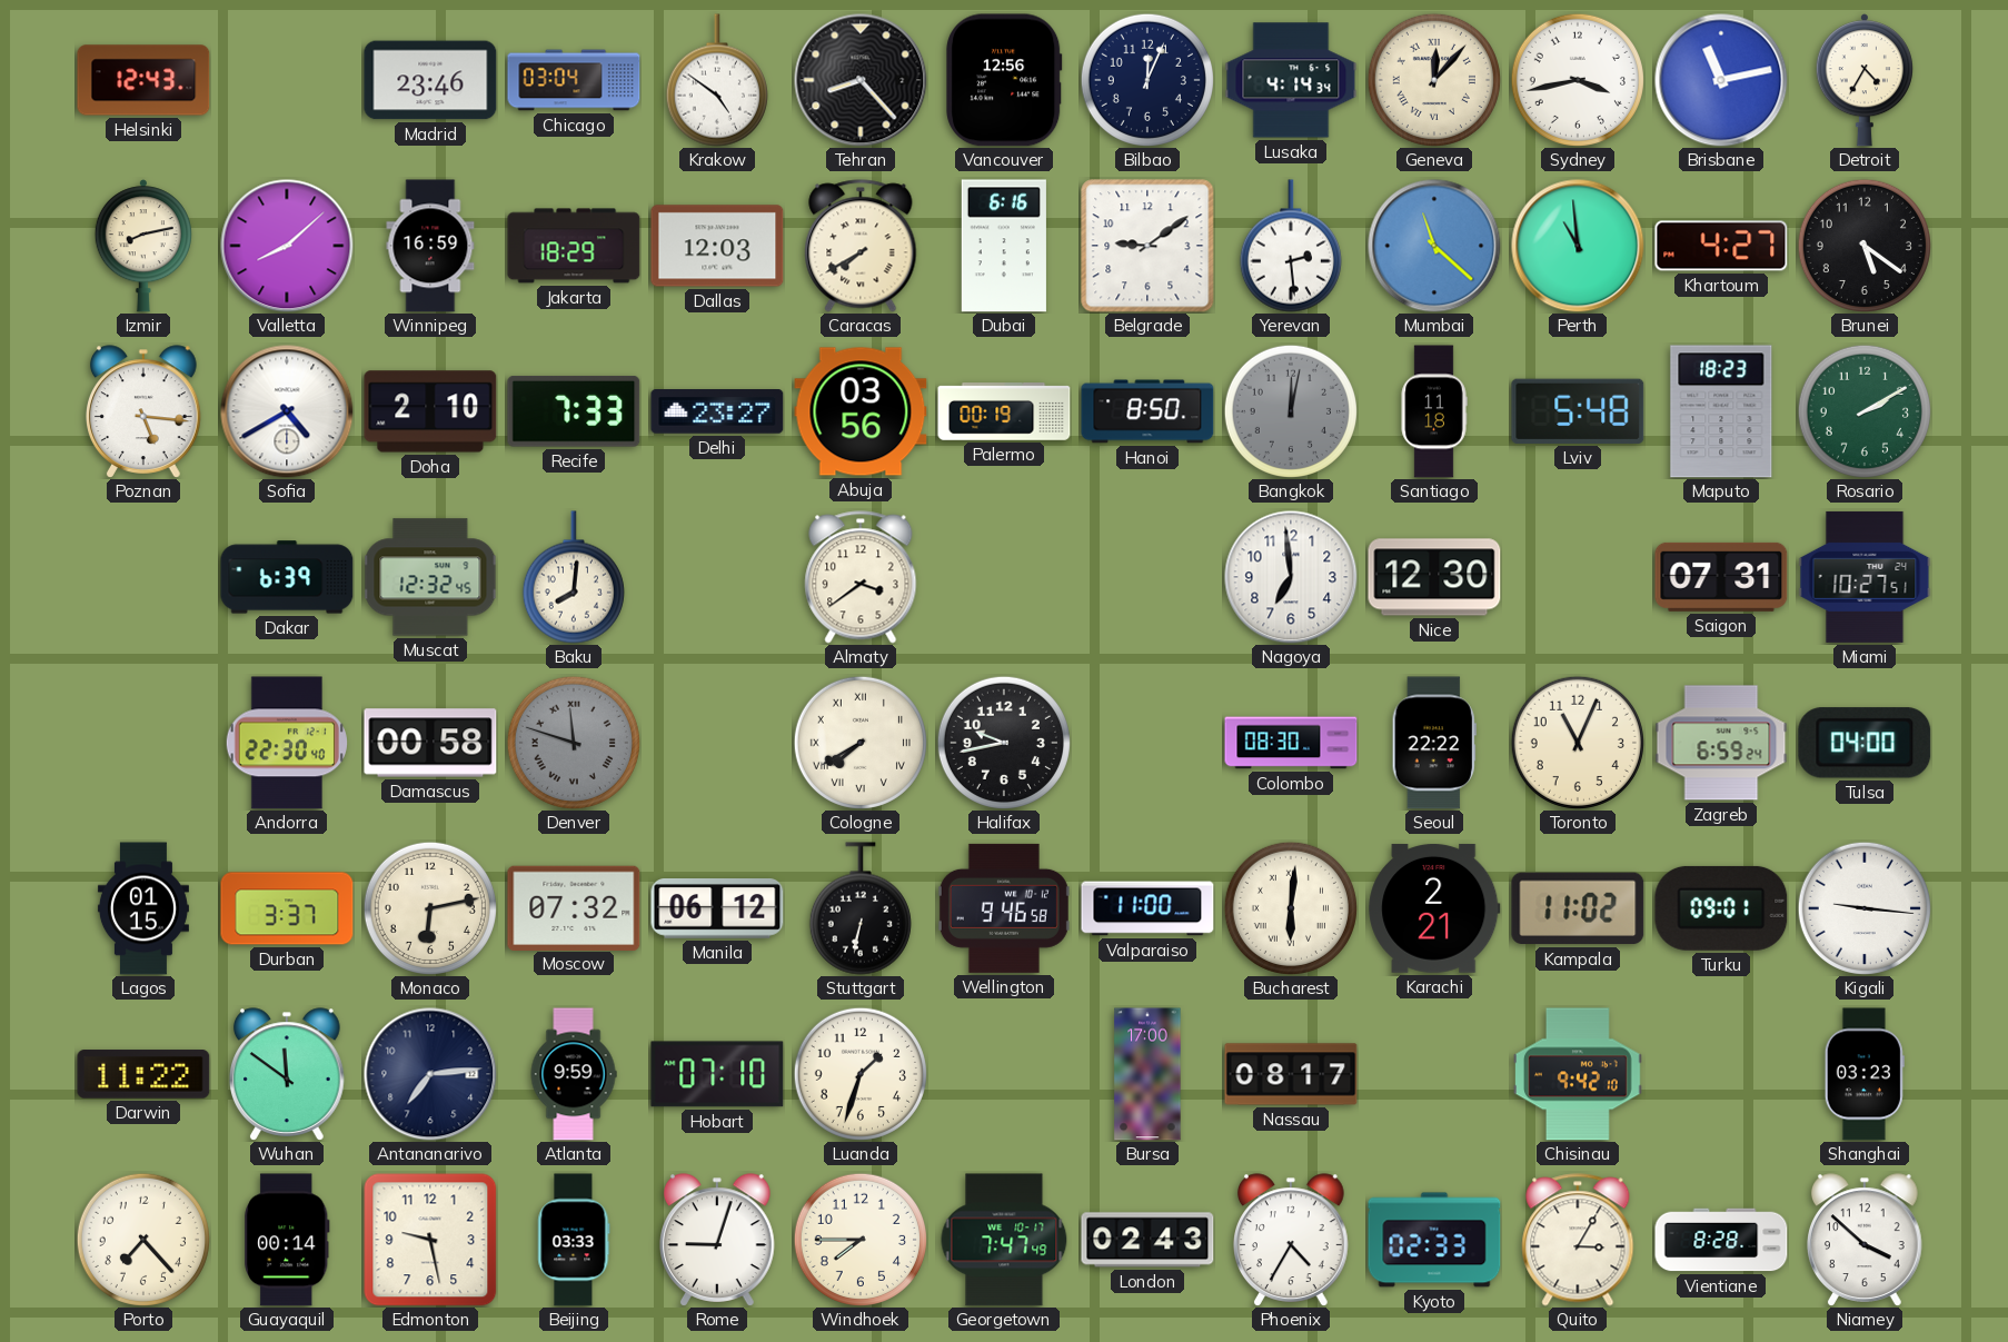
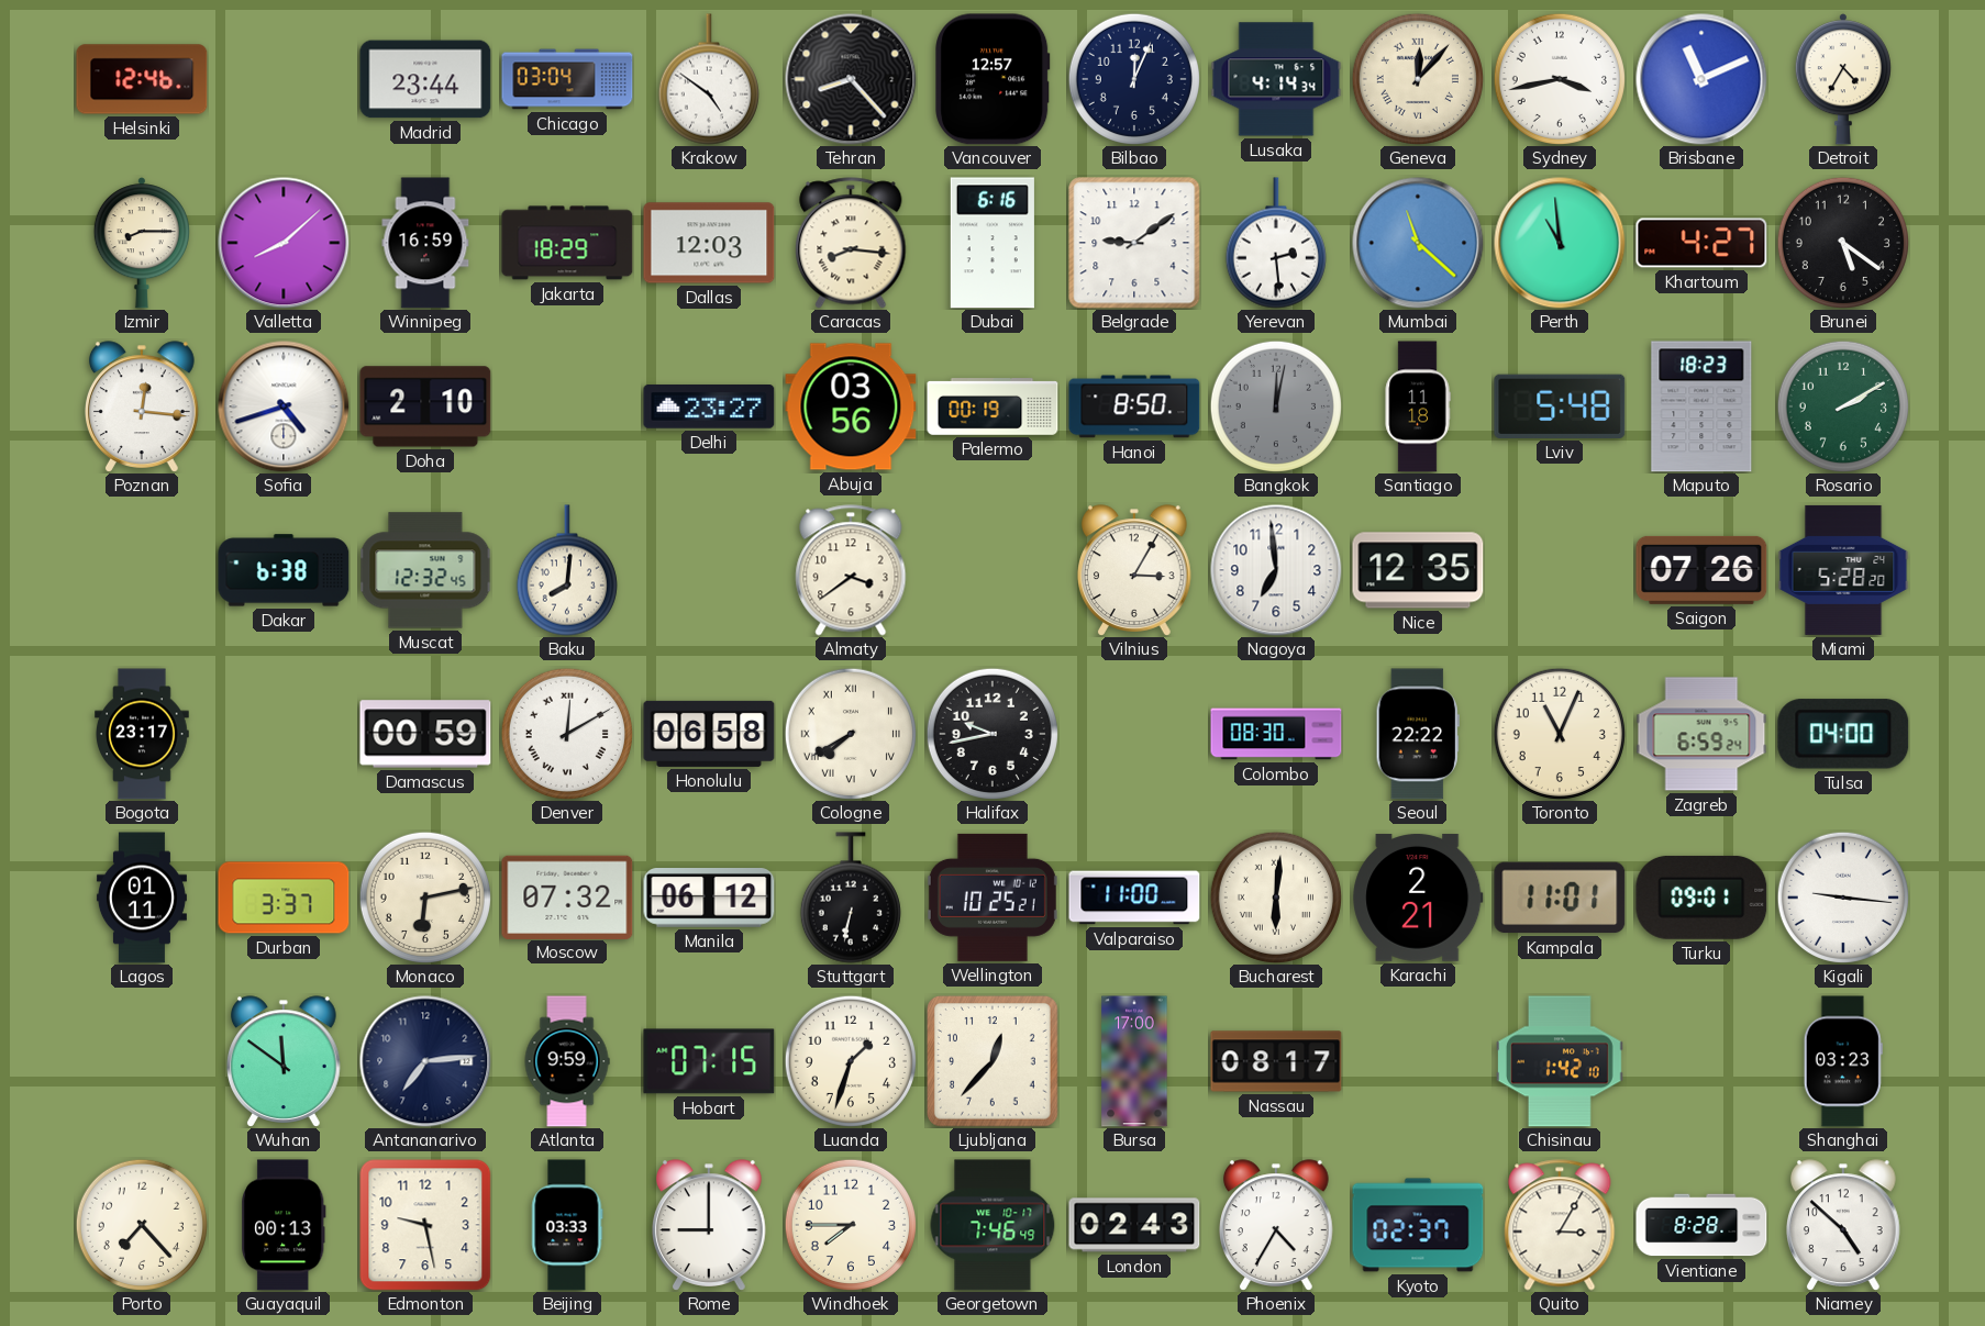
Helsinki: 12:43 -> 12:46
Madrid: 23:46 -> 23:44
Vancouver: 12:56 -> 12:57
Brisbane: 11:13 -> 11:11
Izmir: 8:13 -> 8:15
Caracas: 7:40 -> 8:16
Poznan: 5:16 -> 12:16
Sofia: 4:40 -> 4:42
Recife: 7:33 -> none
Dakar: 6:39 -> 6:38
Vilnius: none -> 3:05
Nice: 12:30 -> 12:35
Saigon: 07:31 -> 07:26
Miami: 10:27 -> 5:28
Bogota: none -> 23:17
Andorra: 22:30 -> none
Damascus: 00:58 -> 00:59
Denver: 11:48 -> 12:10
Denver dial: grey -> white
Honolulu: none -> 06:58
Lagos: 01:15 -> 01:11
Wellington: 9:46 -> 10:25
Kampala: 11:02 -> 11:01
Darwin: 11:22 -> none
Hobart: 07:10 -> 07:15
Ljubljana: none -> 12:37
Chisinau: 9:42 -> 1:42
Guayaquil: 00:14 -> 00:13
Rome: 9:03 -> 9:00
Georgetown: 7:47 -> 7:46
Kyoto: 02:33 -> 02:37
Niamey: 3:52 -> 4:52
